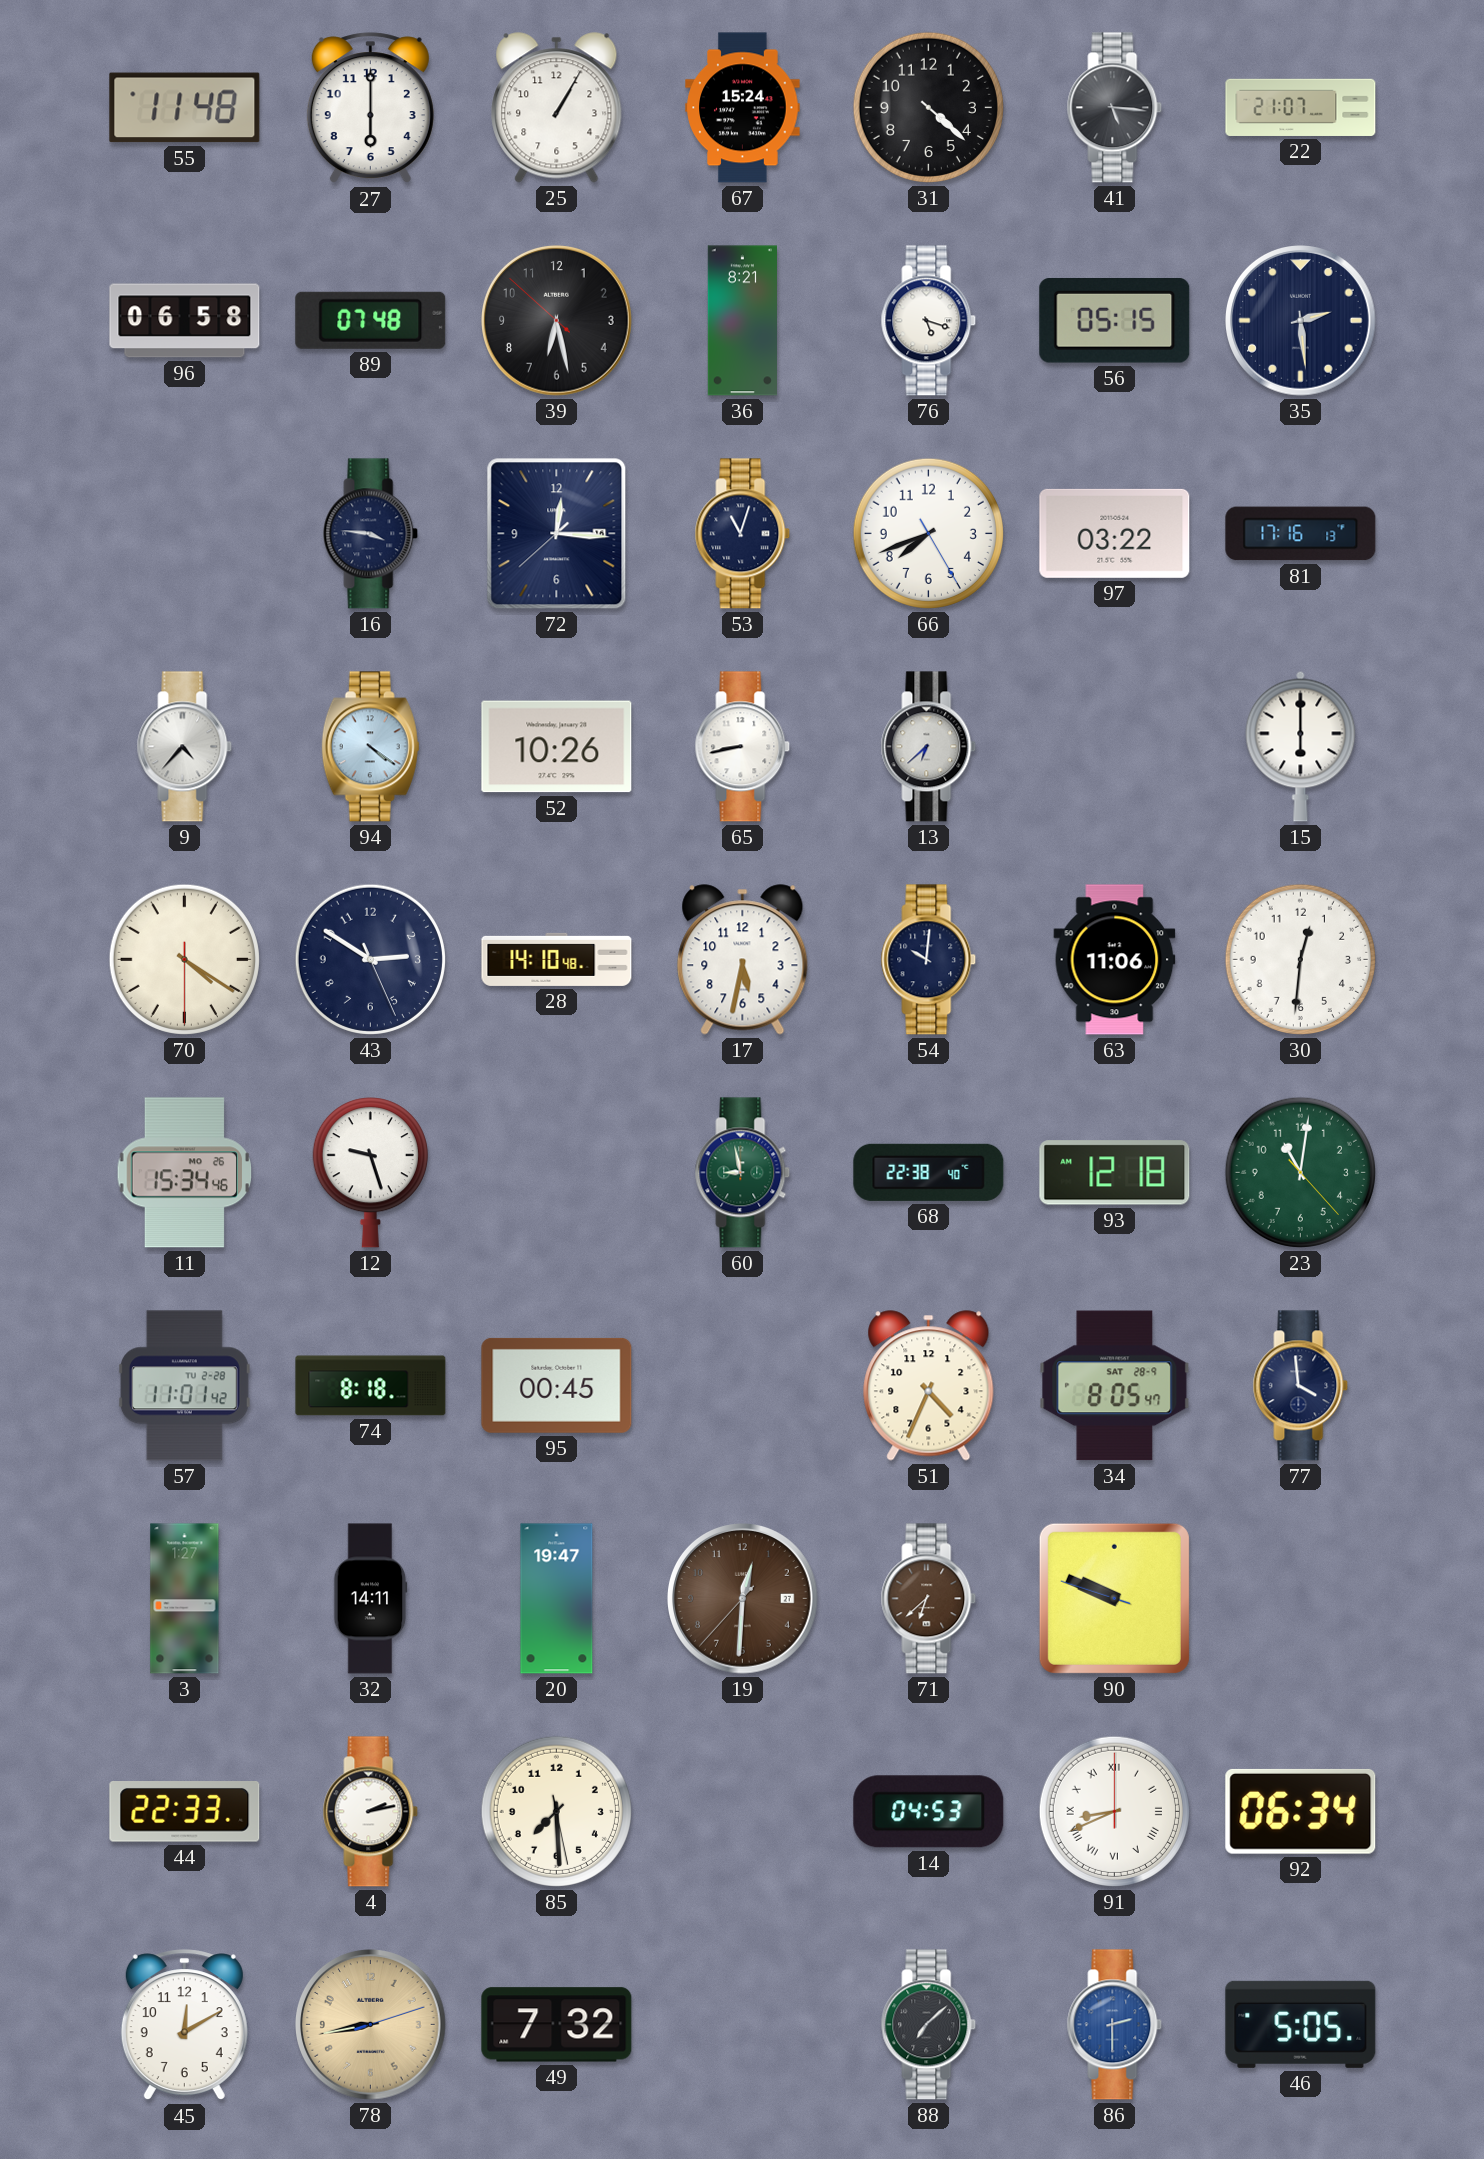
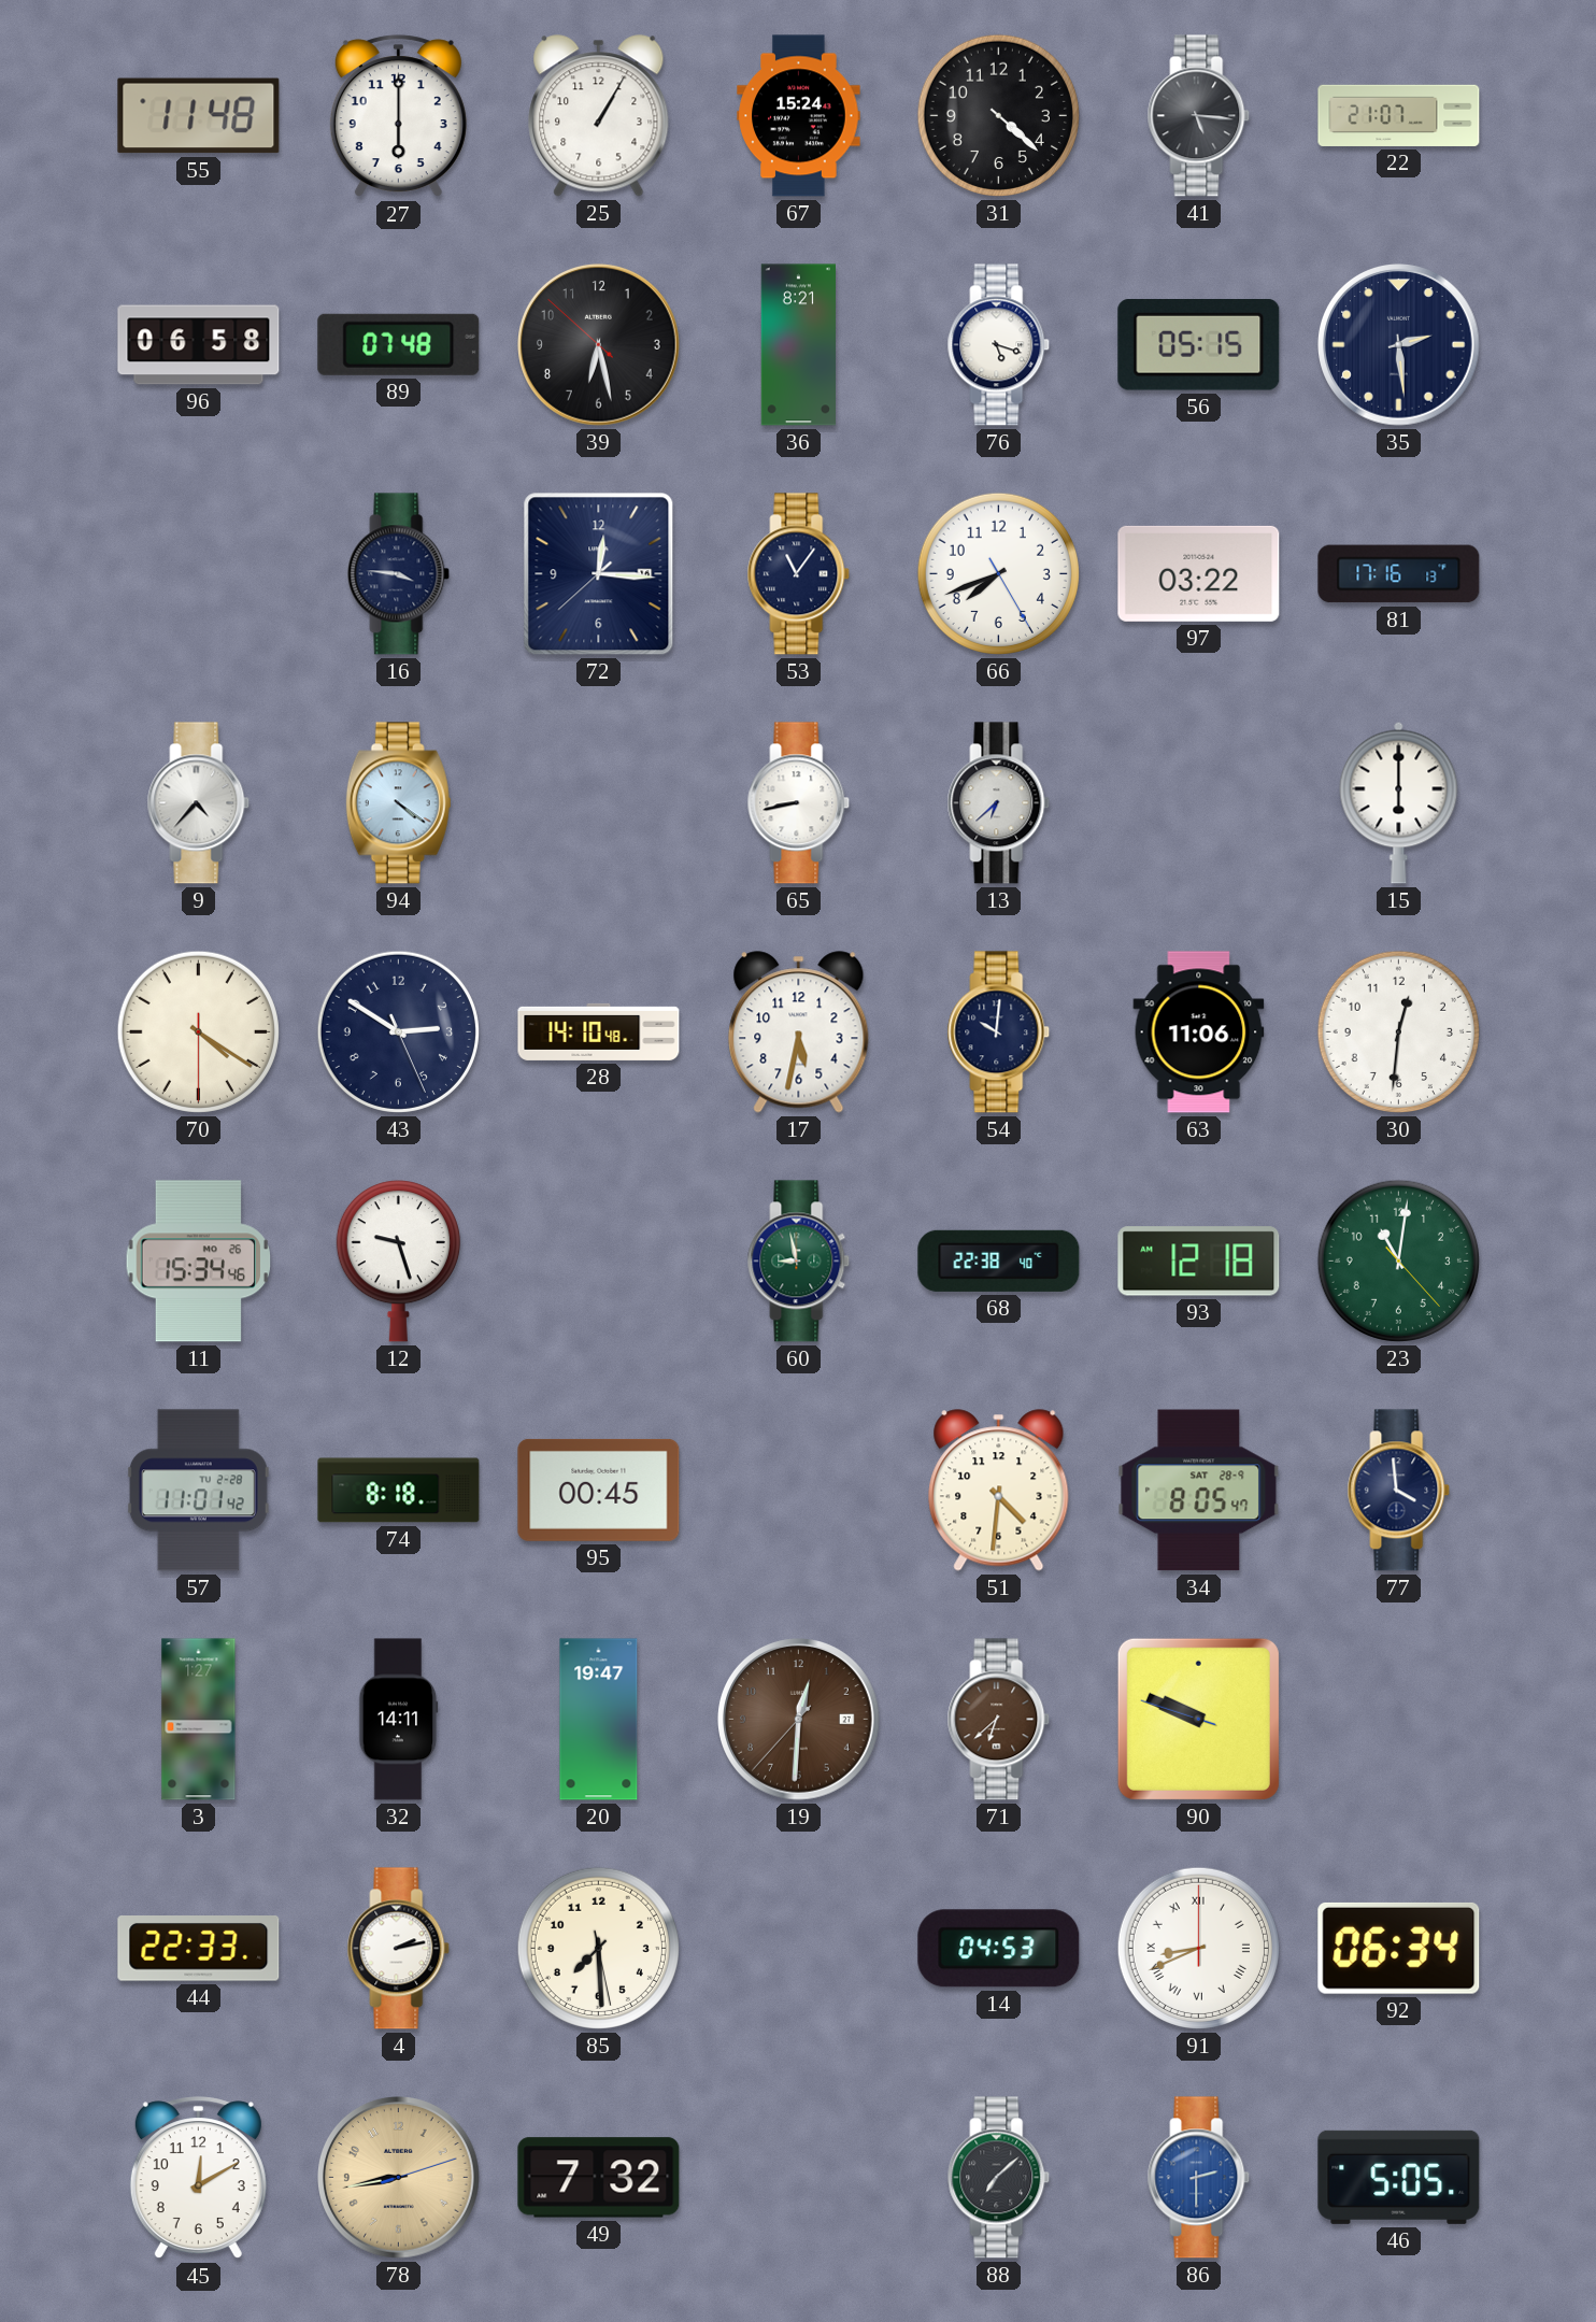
53: 11:03 -> 11:06
52: 10:26 -> none
51: 4:34 -> 4:31
